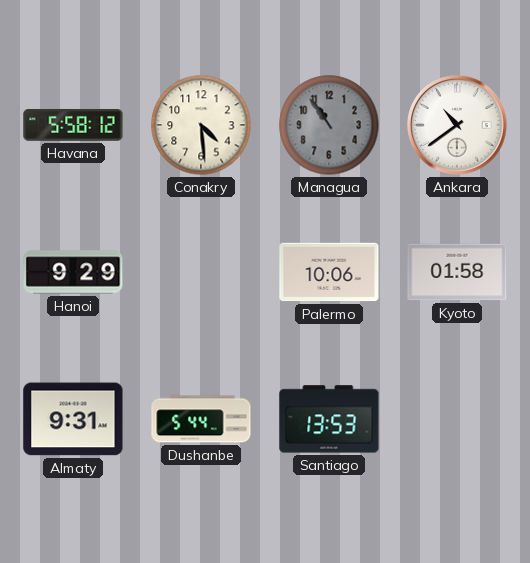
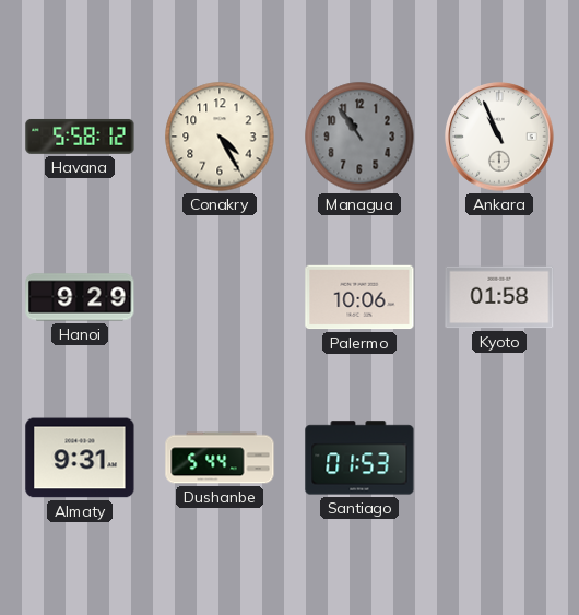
Conakry: 4:29 -> 4:25
Ankara: 10:39 -> 10:56
Santiago: 13:53 -> 01:53
